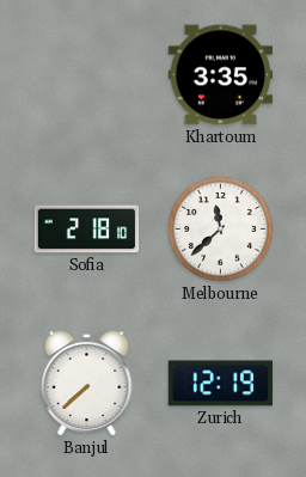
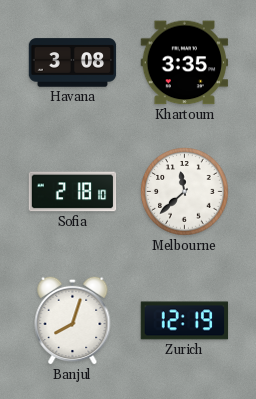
Havana: none -> 3:08
Banjul: 7:38 -> 8:03
